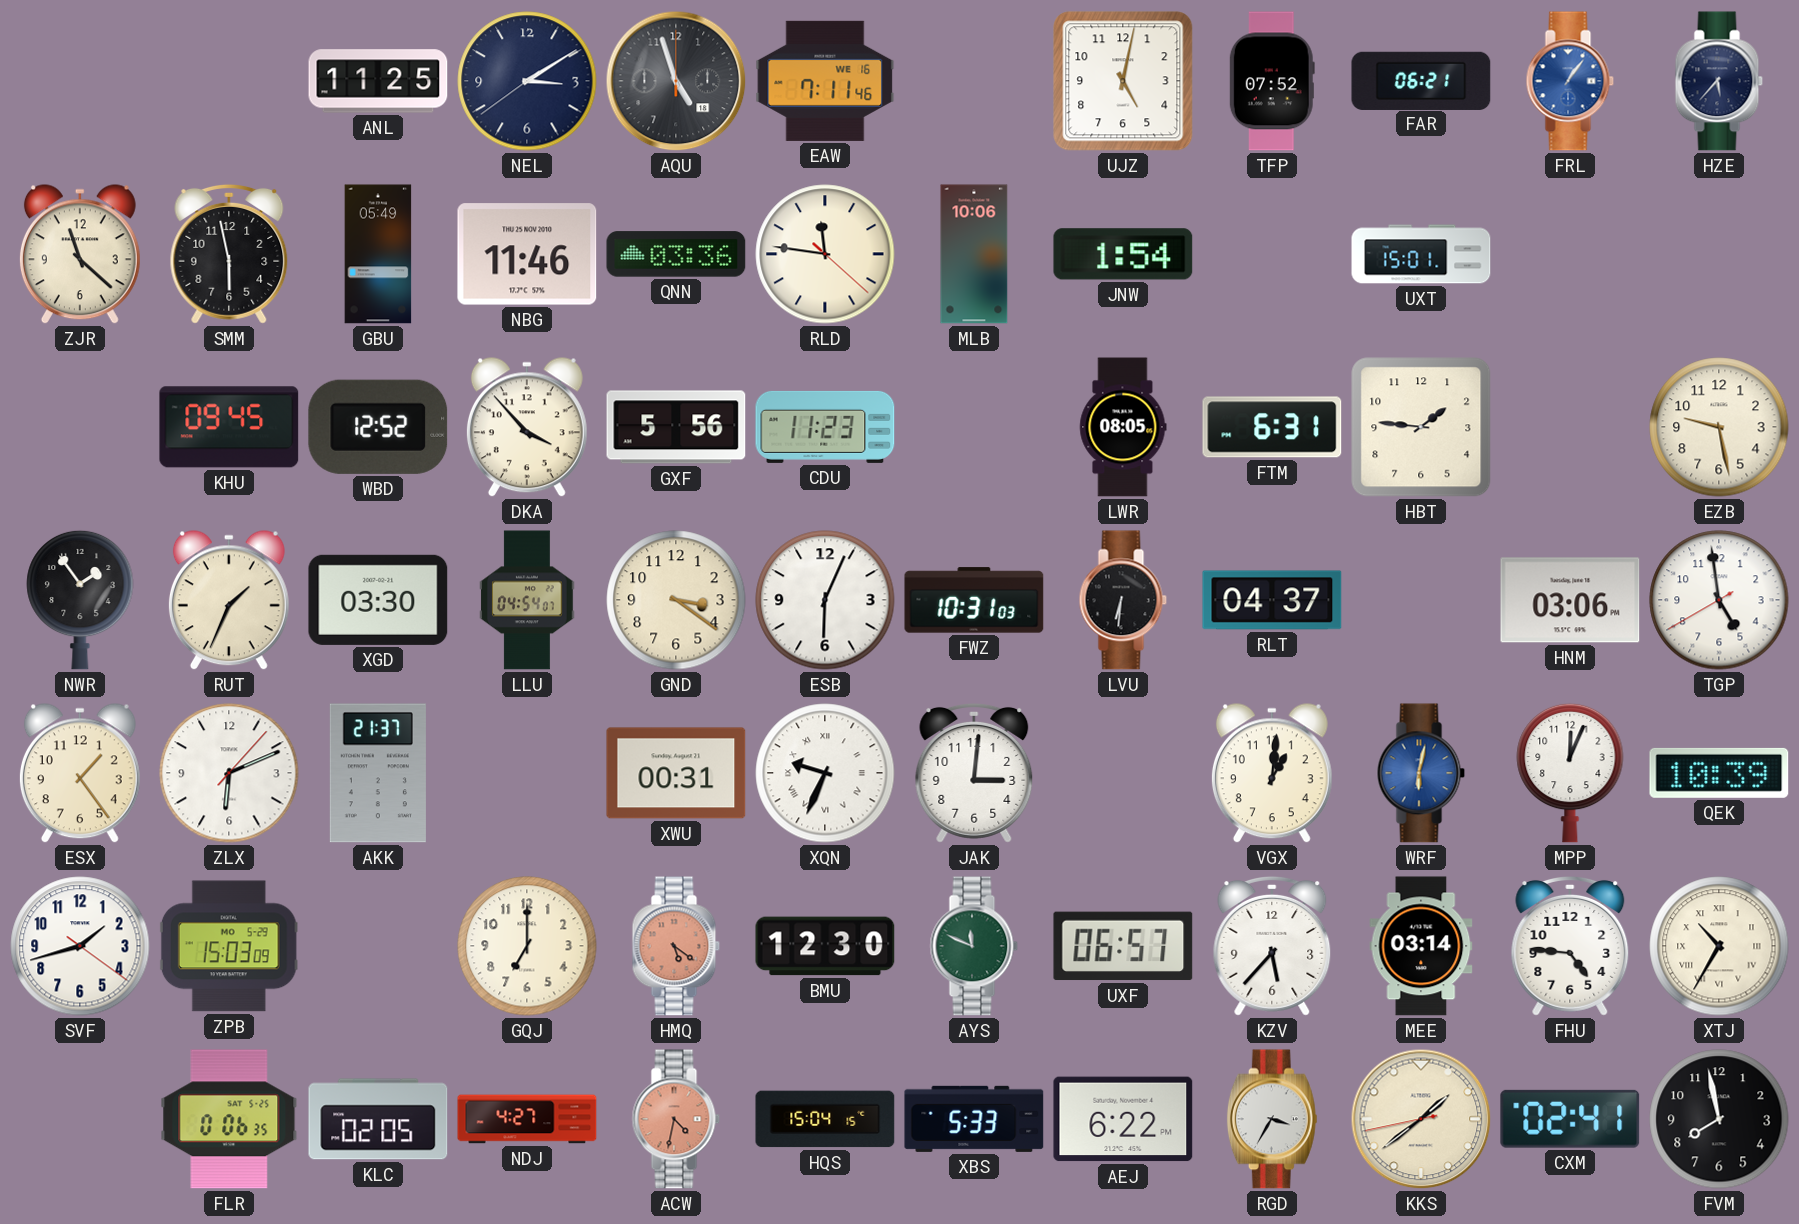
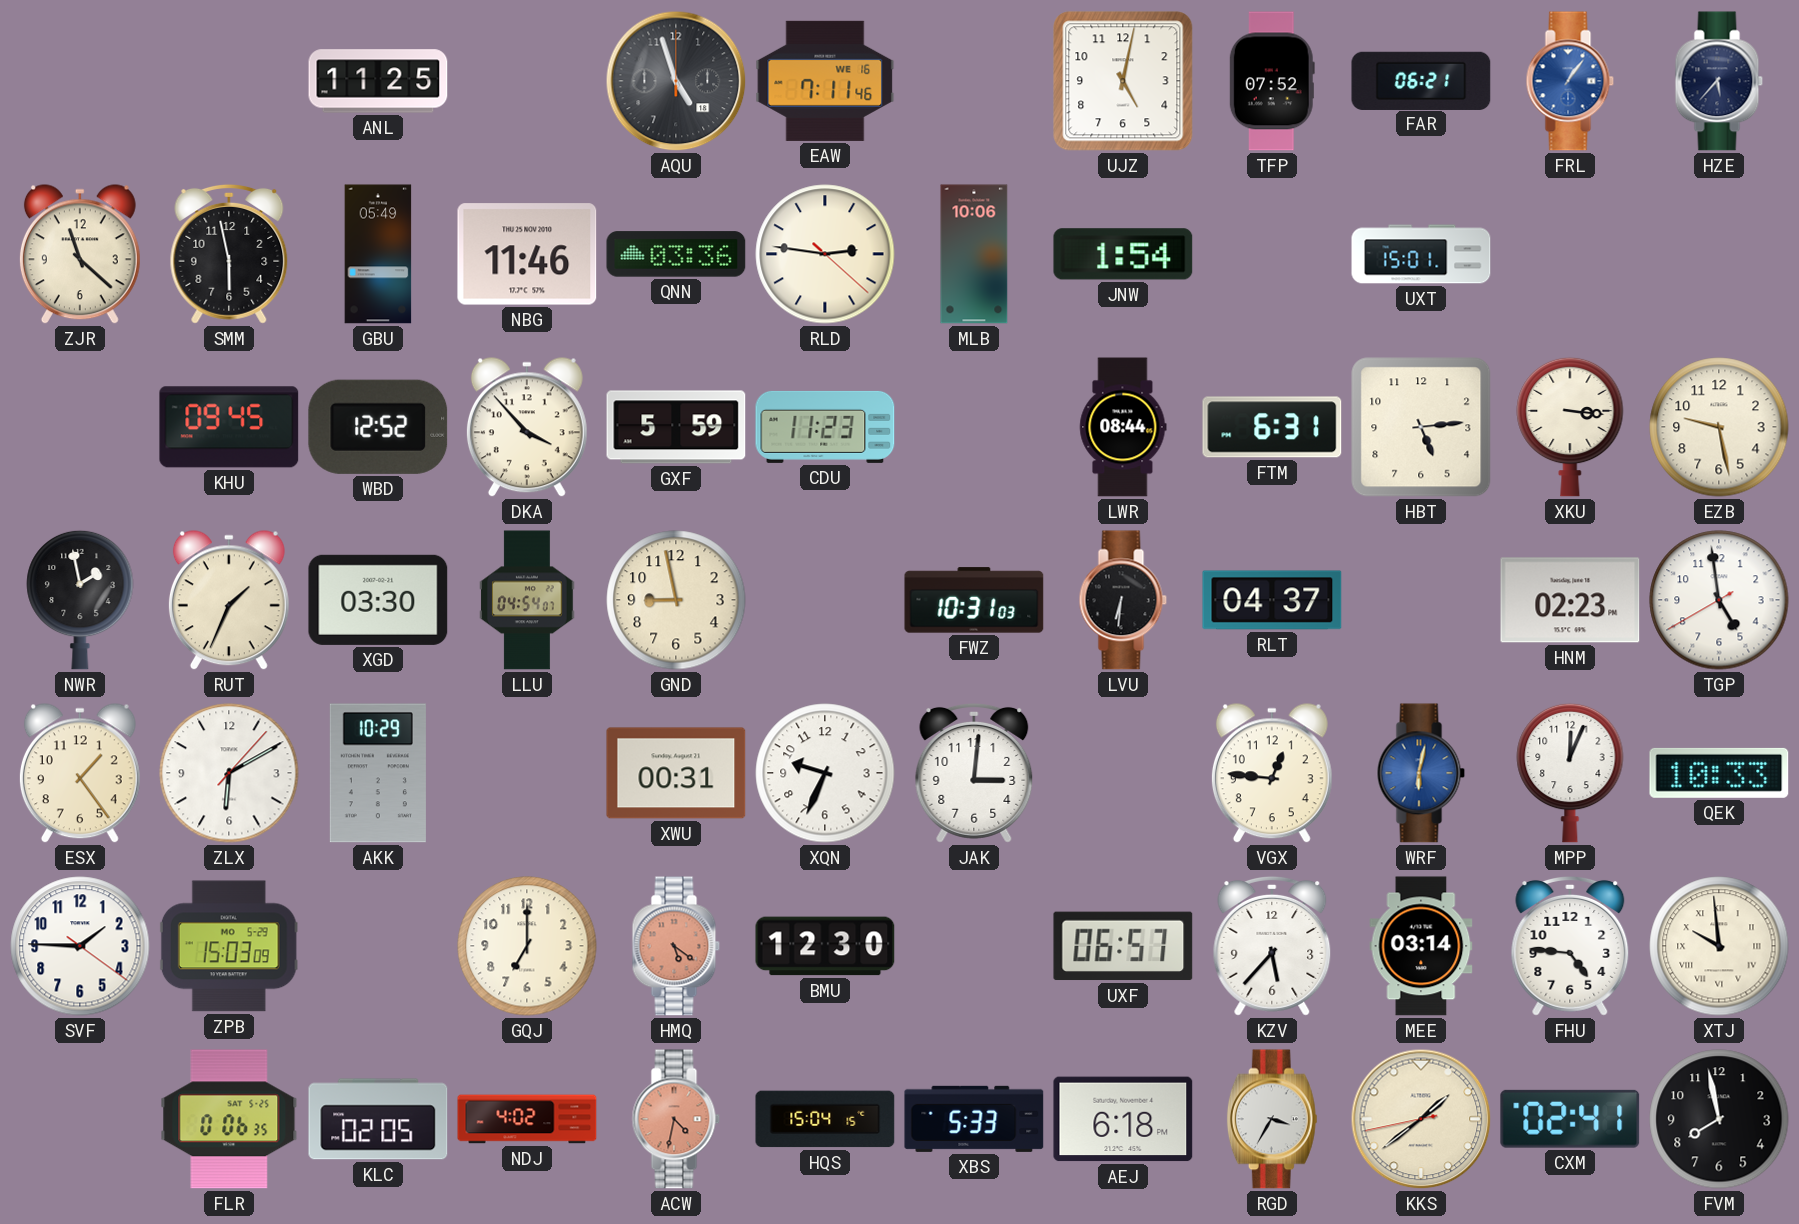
NEL: 3:09 -> none
RLD: 11:46 -> 2:46
GXF: 5:56 -> 5:59
LWR: 08:05 -> 08:44
HBT: 1:46 -> 5:14
XKU: none -> 3:16
NWR: 1:54 -> 1:58
GND: 3:21 -> 8:58
ESB: 6:04 -> none
HNM: 03:06 -> 02:23
ZLX: 6:11 -> 6:10
AKK: 21:37 -> 10:29
XQN numerals: Roman -> Arabic
VGX: 1:01 -> 12:46
QEK: 10:39 -> 10:33
SVF: 1:42 -> 1:45
AYS: 11:49 -> none
XTJ: 10:35 -> 9:59
NDJ: 4:27 -> 4:02
AEJ: 6:22 -> 6:18
